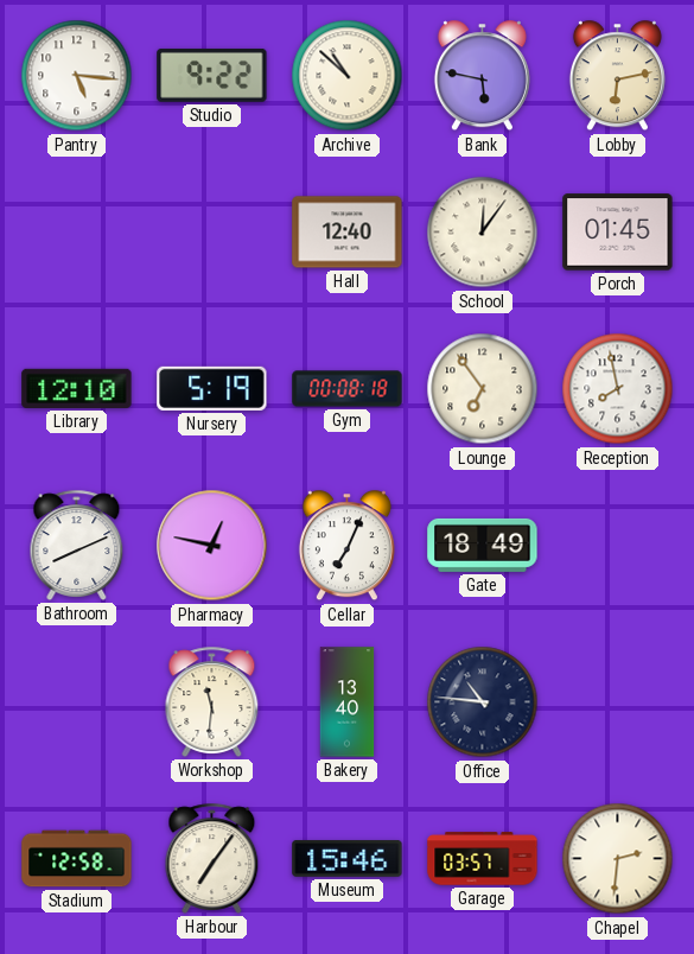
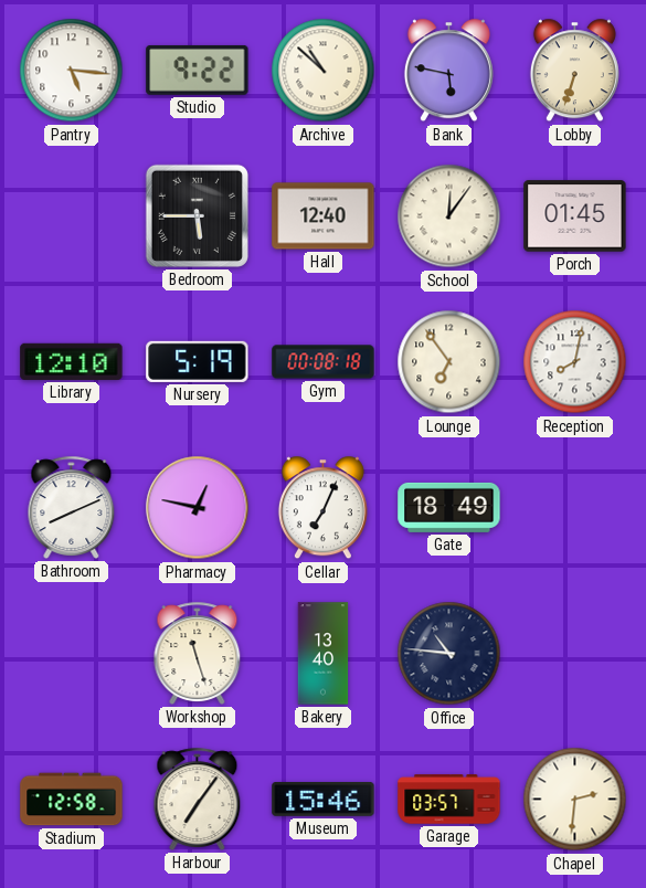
Lobby: 6:13 -> 6:33
Bedroom: none -> 5:45
Reception: 7:58 -> 8:02
Workshop: 11:31 -> 11:27
